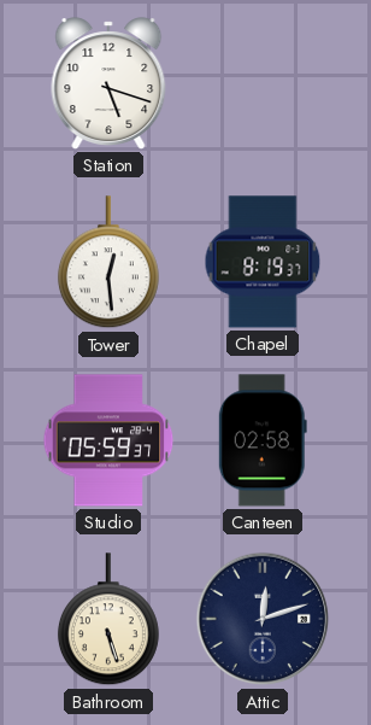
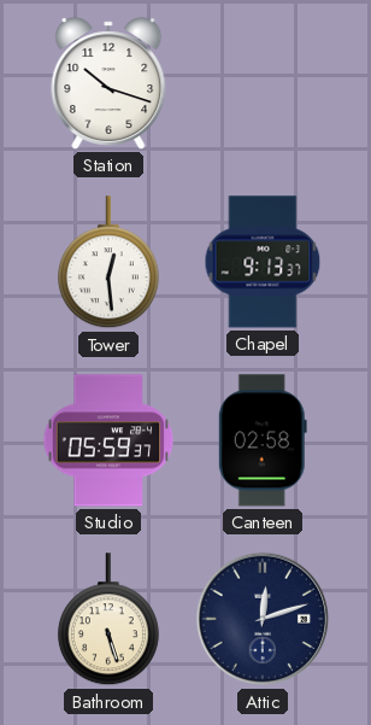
Station: 5:18 -> 10:18
Chapel: 8:19 -> 9:13
